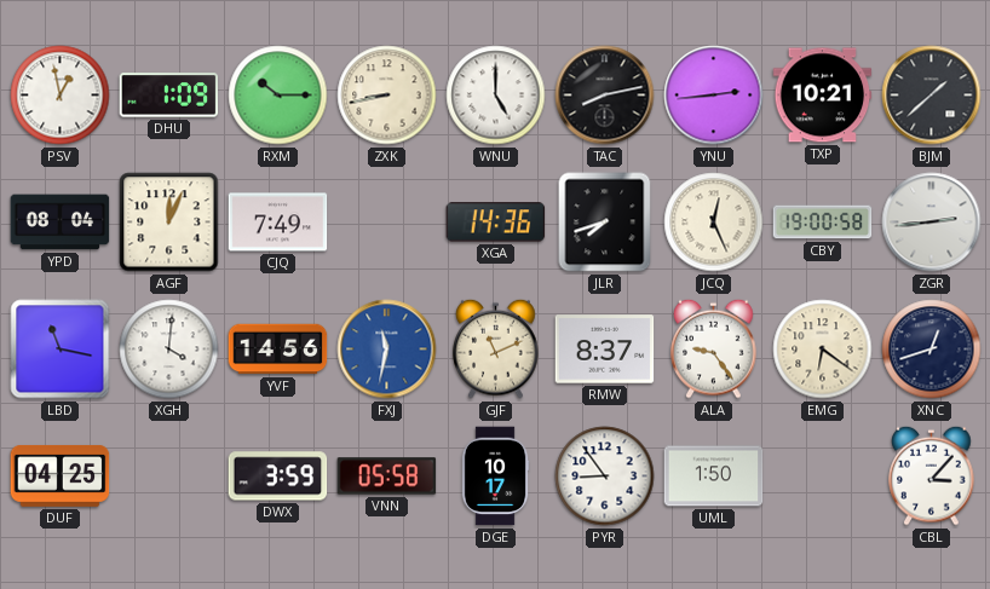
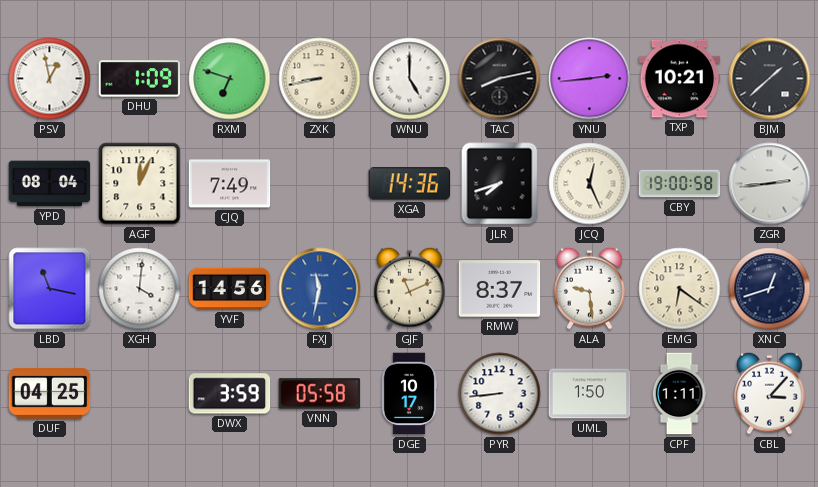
RXM: 10:15 -> 6:48
ALA: 9:24 -> 9:29
PYR: 8:54 -> 8:44
CPF: none -> 1:11
